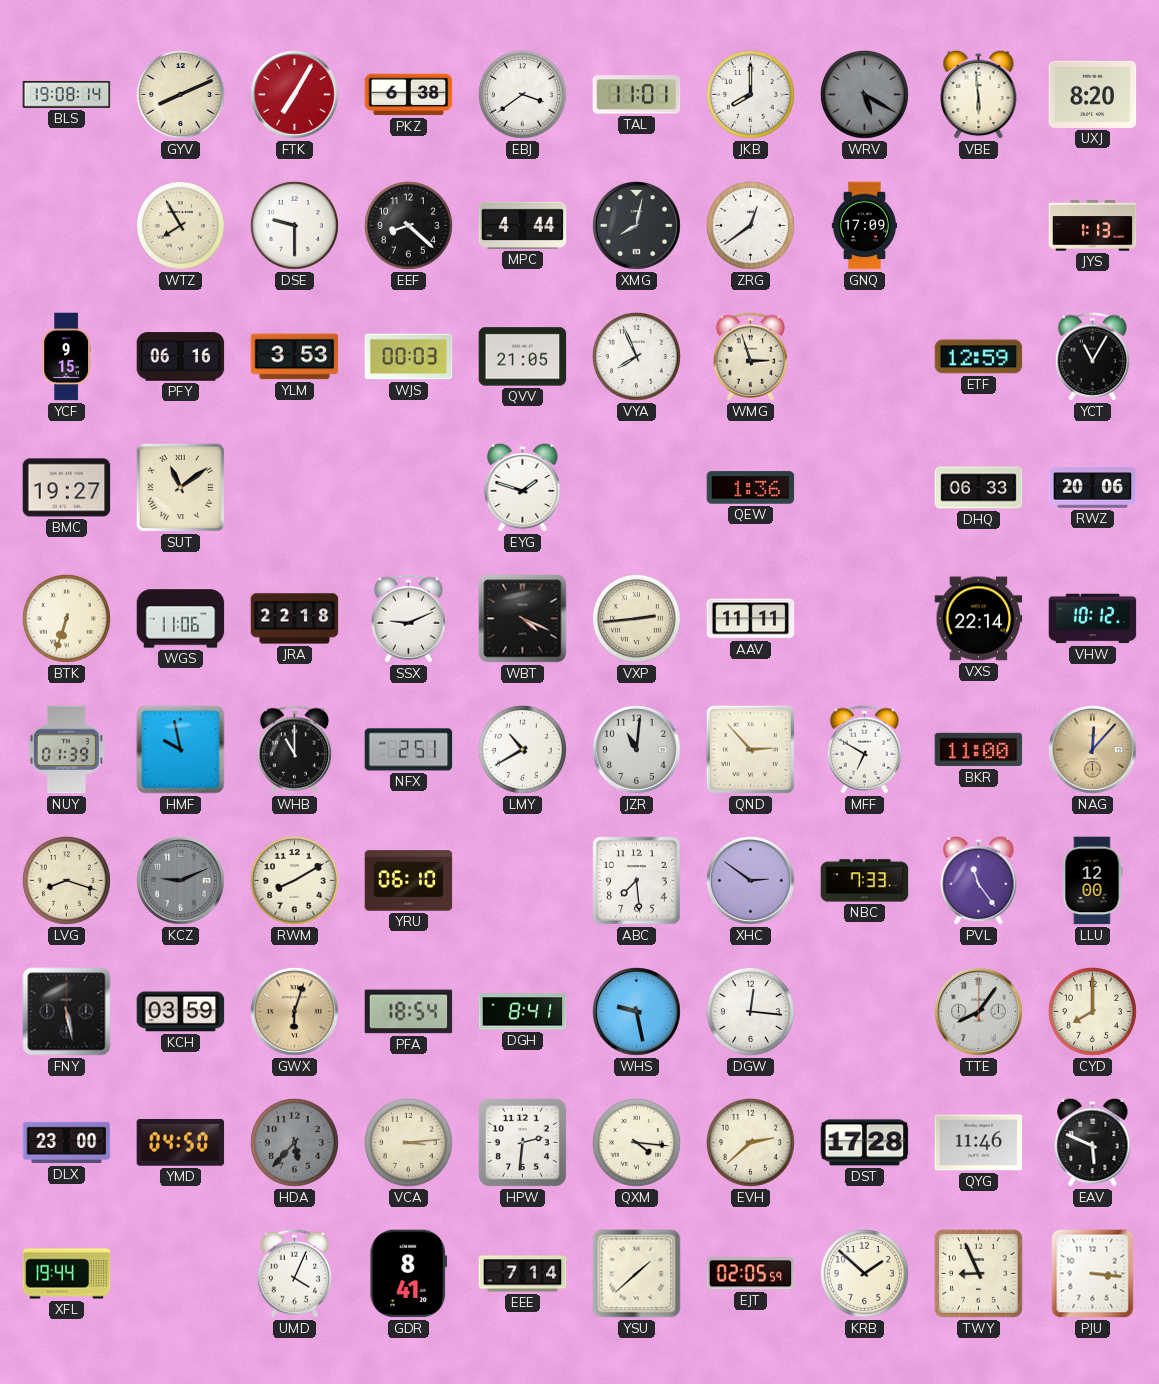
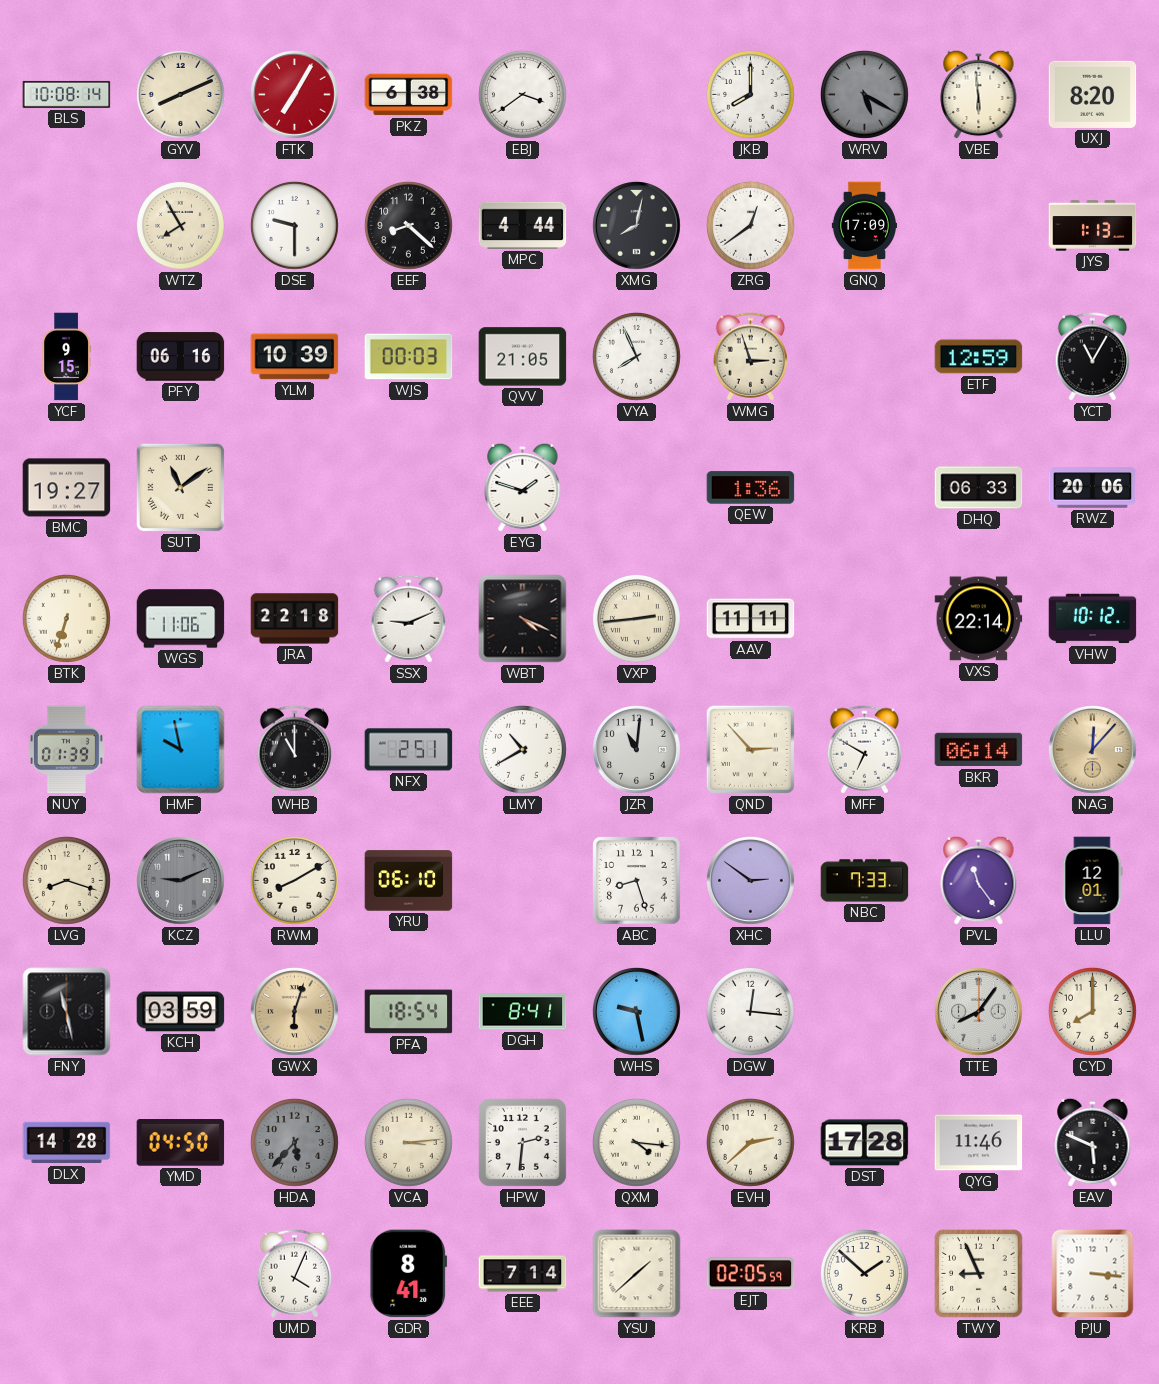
BLS: 19:08 -> 10:08
TAL: 11:01 -> none
YLM: 3:53 -> 10:39
BKR: 11:00 -> 06:14
ABC: 7:29 -> 8:27
LLU: 12:00 -> 12:01
FNY: 5:28 -> 11:28
DLX: 23:00 -> 14:28
XFL: 19:44 -> none
